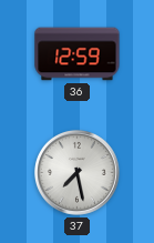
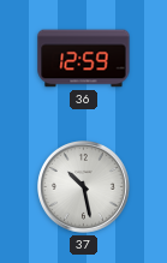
37: 7:28 -> 10:28
